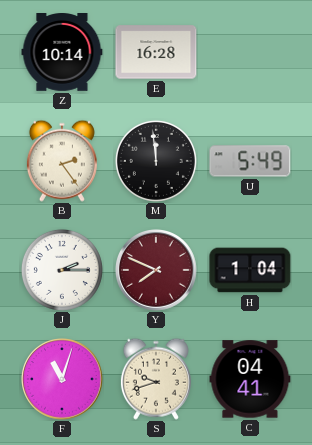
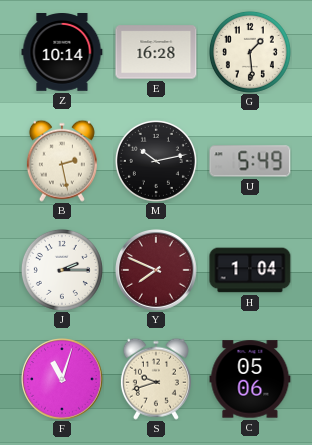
G: none -> 1:29
B: 2:24 -> 2:28
M: 11:59 -> 10:13
C: 04:41 -> 05:06
